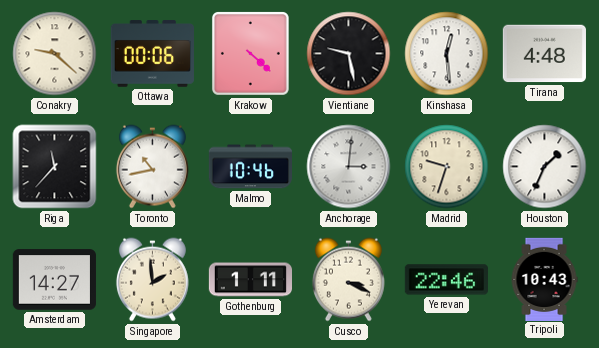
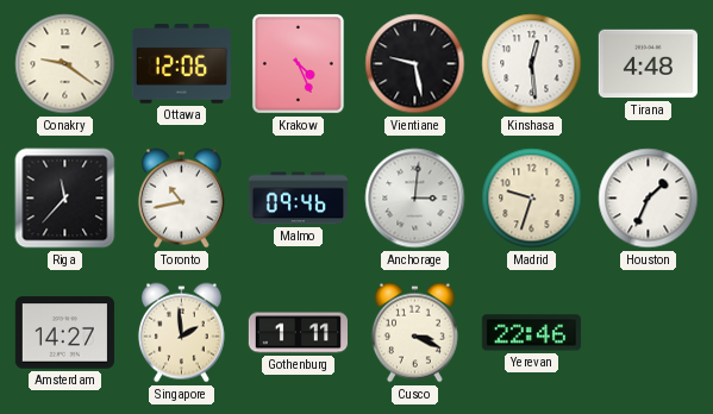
Conakry: 9:22 -> 9:21
Ottawa: 00:06 -> 12:06
Krakow: 4:22 -> 4:26
Malmo: 10:46 -> 09:46
Tripoli: 10:43 -> none
